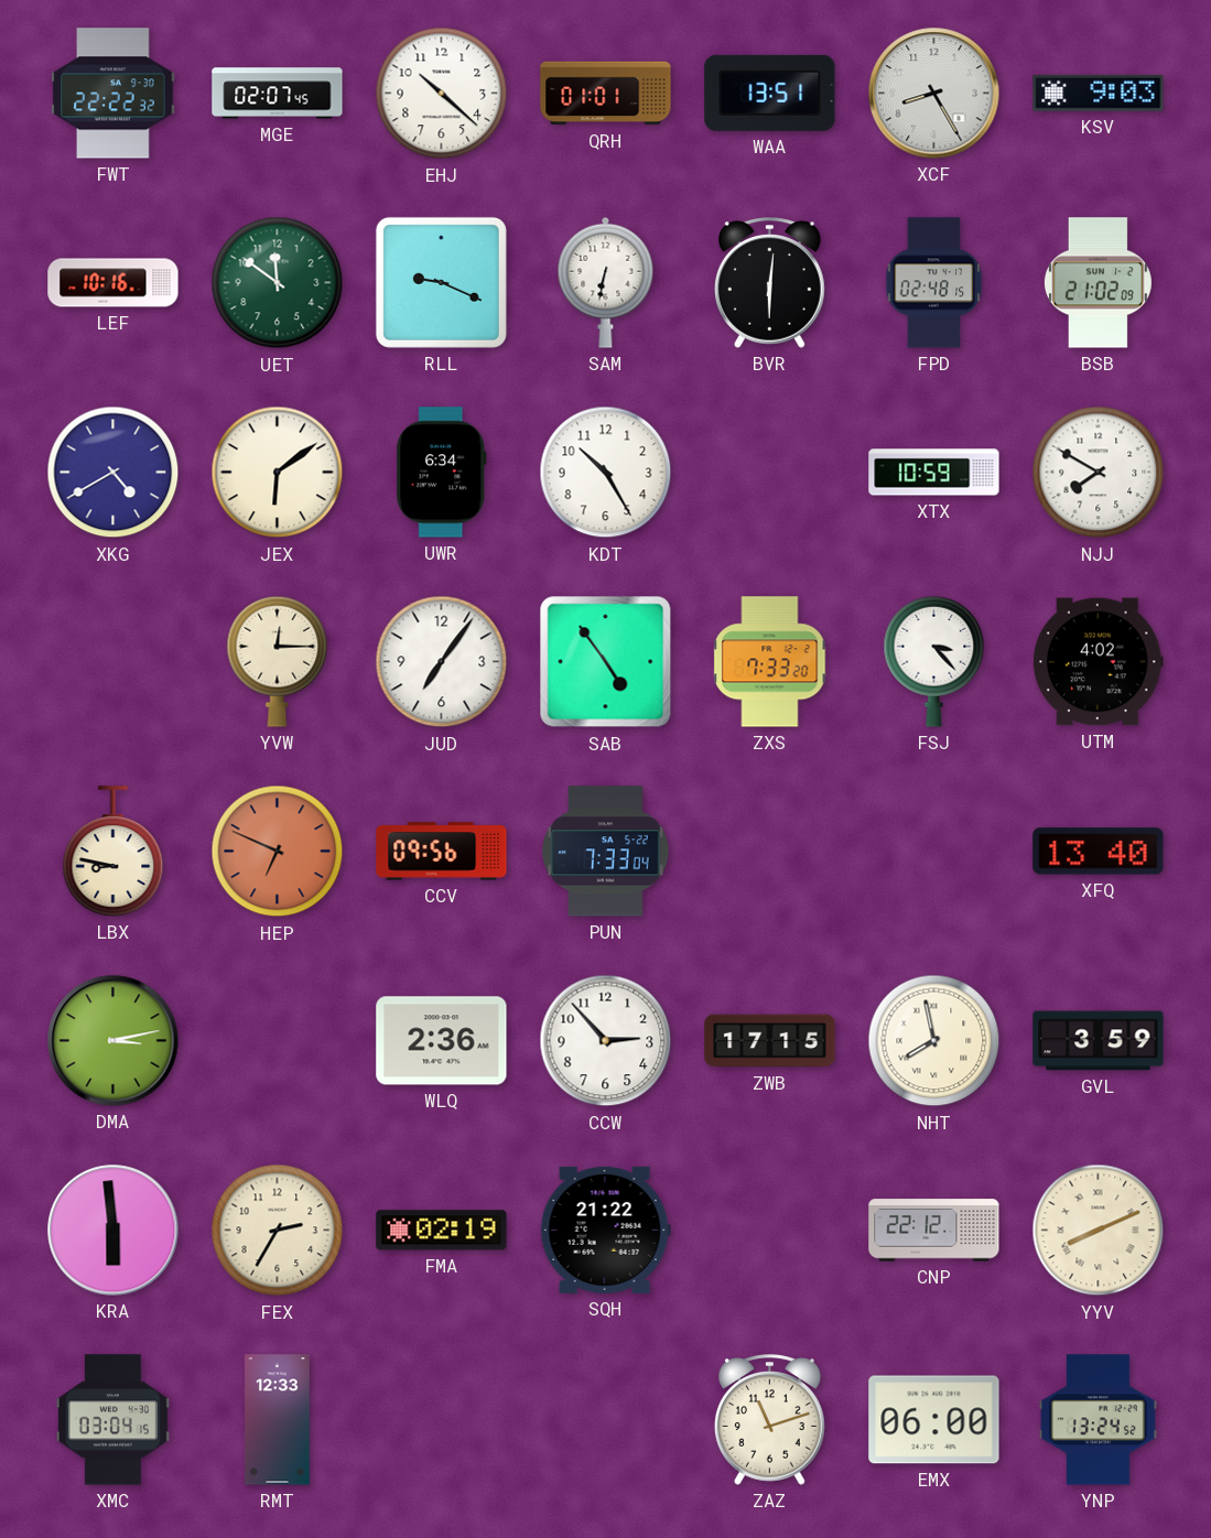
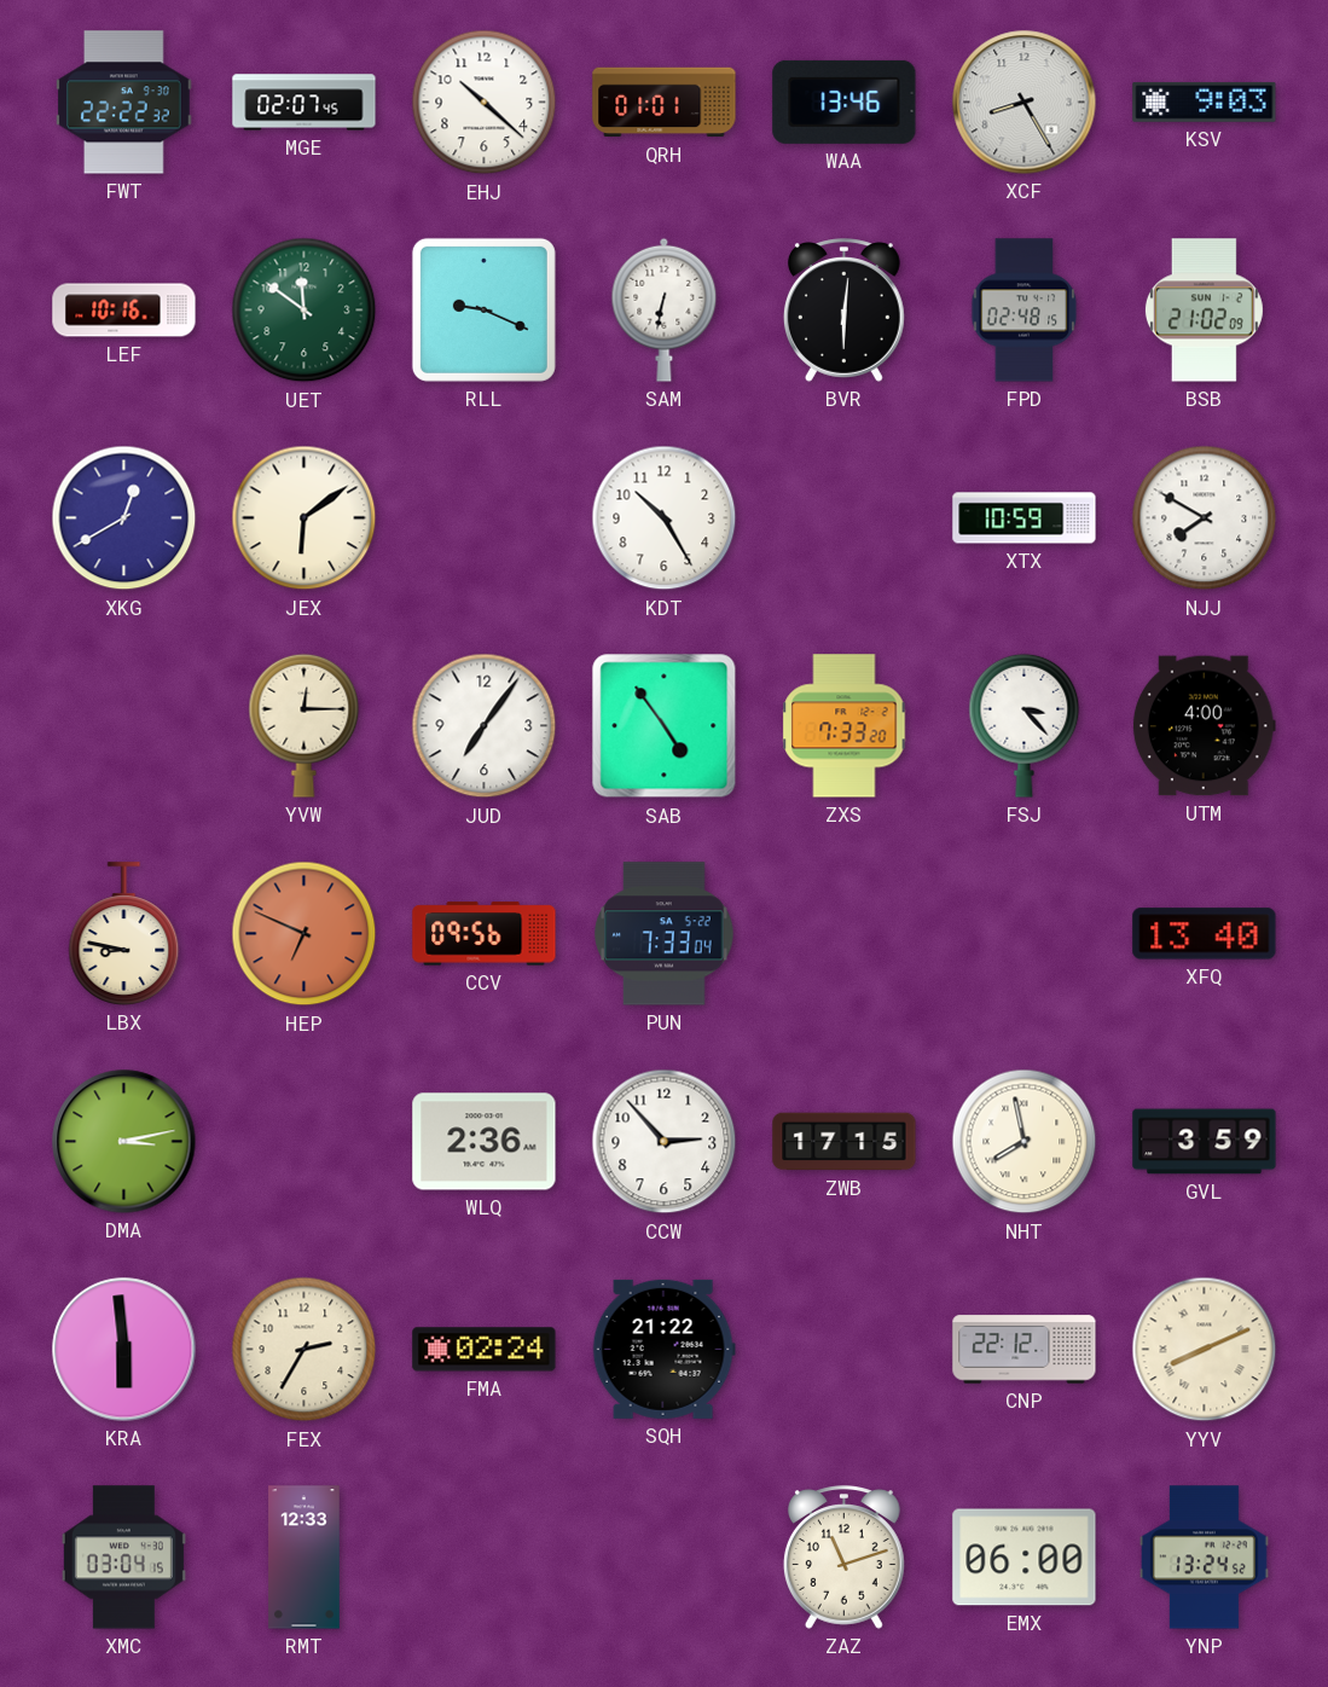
WAA: 13:51 -> 13:46
XKG: 4:40 -> 12:40
UWR: 6:34 -> none
UTM: 4:02 -> 4:00
FMA: 02:19 -> 02:24
